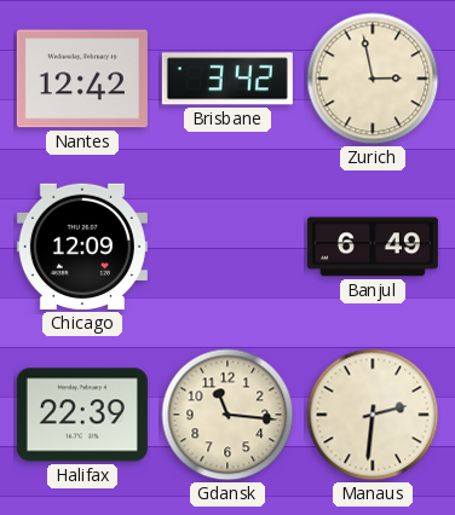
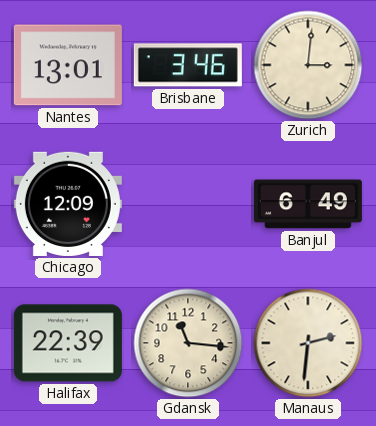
Nantes: 12:42 -> 13:01
Brisbane: 3:42 -> 3:46
Zurich: 2:58 -> 3:01
